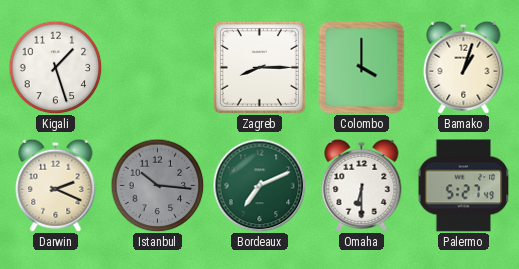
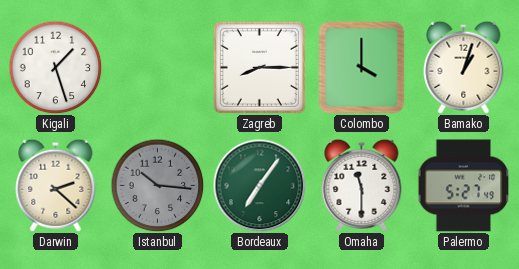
Darwin: 2:19 -> 2:22
Bordeaux: 7:11 -> 7:06
Omaha: 6:30 -> 11:30
